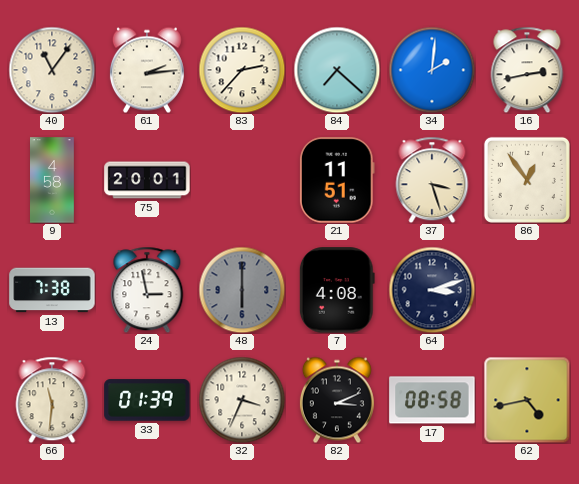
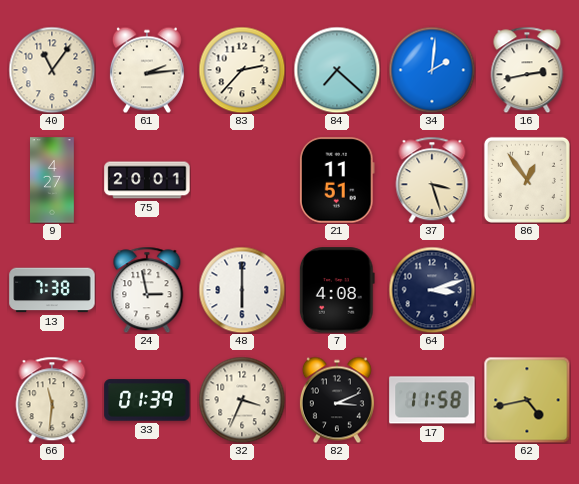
9: 4:58 -> 4:27
48 dial: grey -> white
17: 08:58 -> 11:58
